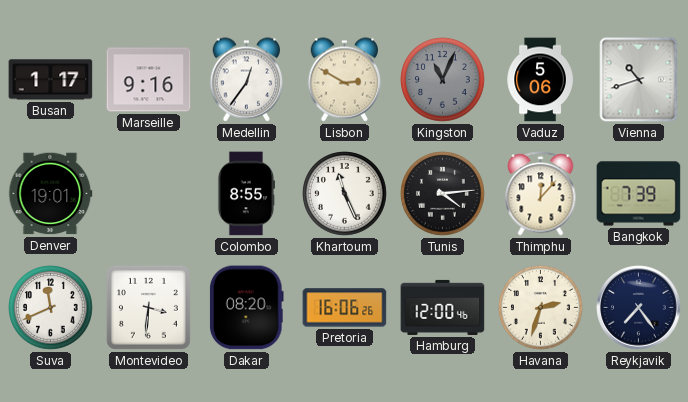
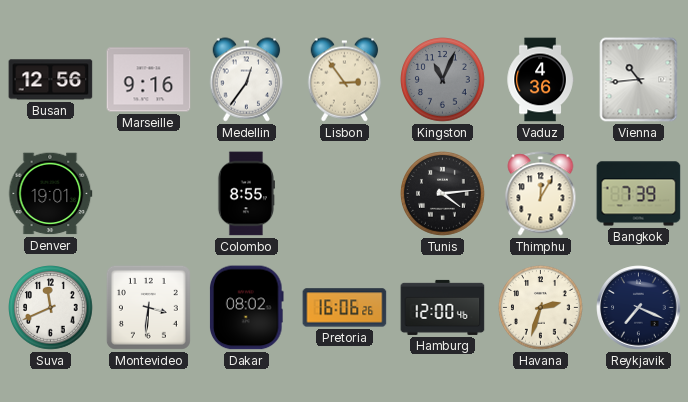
Busan: 1:17 -> 12:56
Lisbon: 2:50 -> 2:54
Vaduz: 5:06 -> 4:36
Vienna: 10:42 -> 10:44
Khartoum: 11:26 -> none
Thimphu: 12:07 -> 12:05
Dakar: 08:20 -> 08:02
Reykjavik: 7:24 -> 7:19
